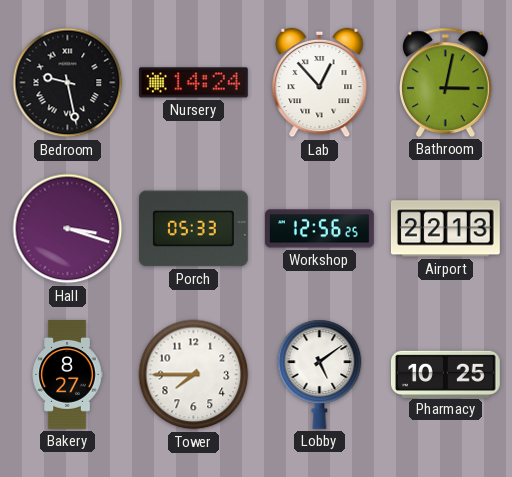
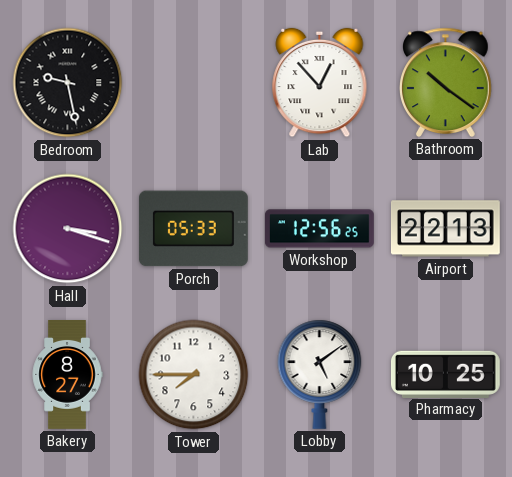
Nursery: 14:24 -> none
Bathroom: 3:02 -> 10:21
